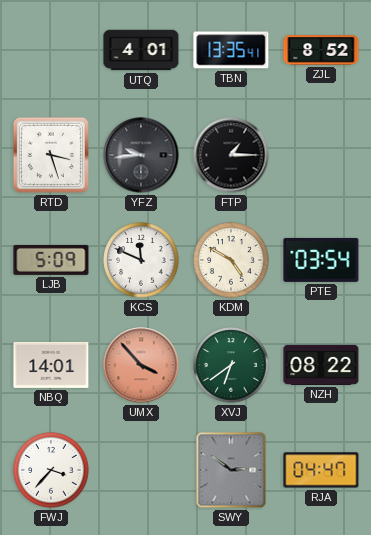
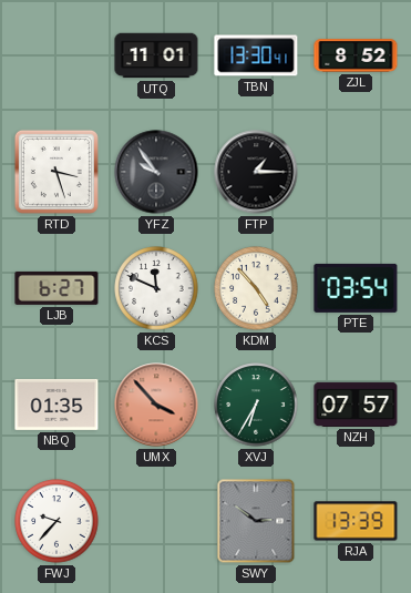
UTQ: 4:01 -> 11:01
TBN: 13:35 -> 13:30
YFZ: 9:44 -> 9:54
LJB: 5:09 -> 6:27
KDM: 4:50 -> 4:53
NBQ: 14:01 -> 01:35
XVJ: 6:39 -> 6:35
NZH: 08:22 -> 07:57
FWJ: 3:37 -> 9:37
RJA: 04:47 -> 13:39
